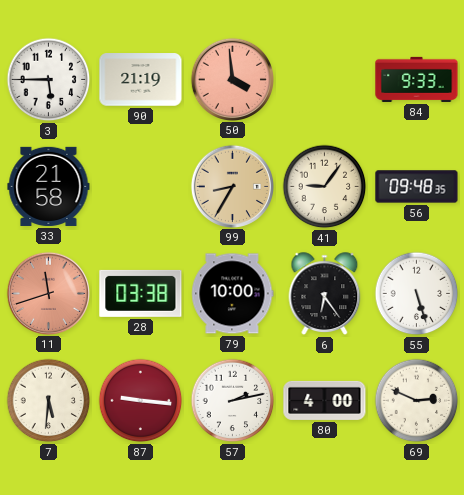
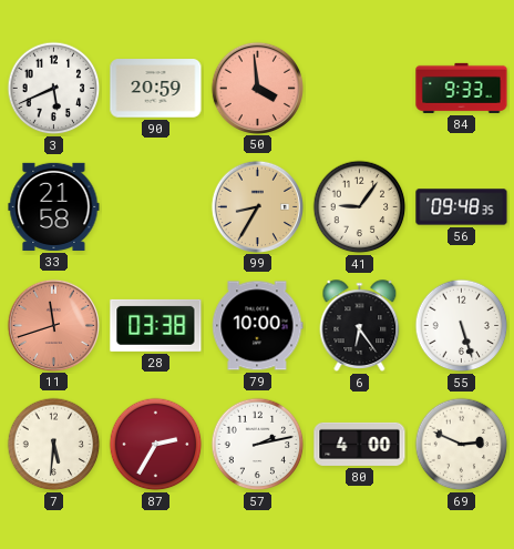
3: 5:45 -> 5:41
90: 21:19 -> 20:59
87: 9:16 -> 2:35
